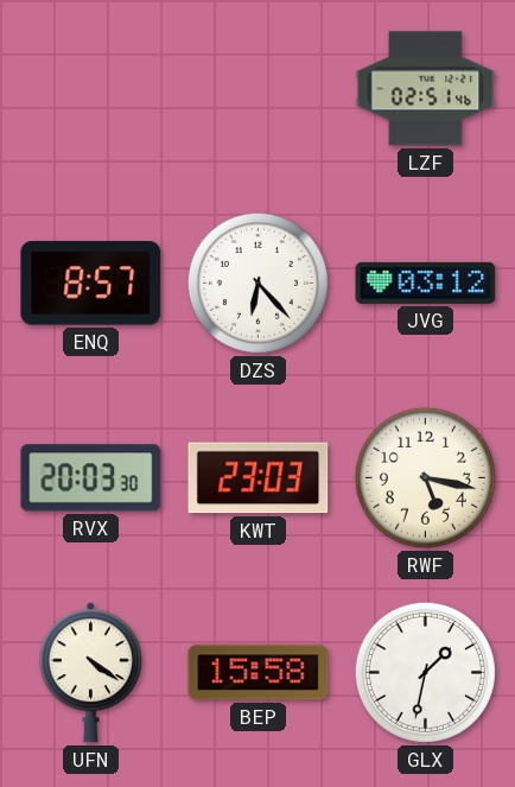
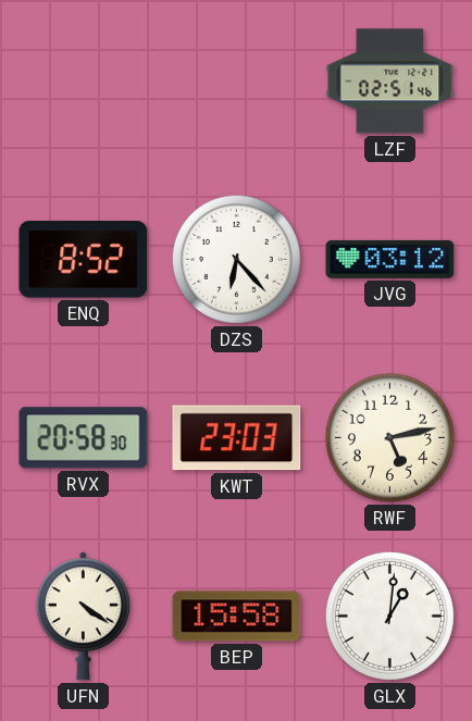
ENQ: 8:57 -> 8:52
RVX: 20:03 -> 20:58
RWF: 5:17 -> 5:13
GLX: 1:32 -> 1:01
